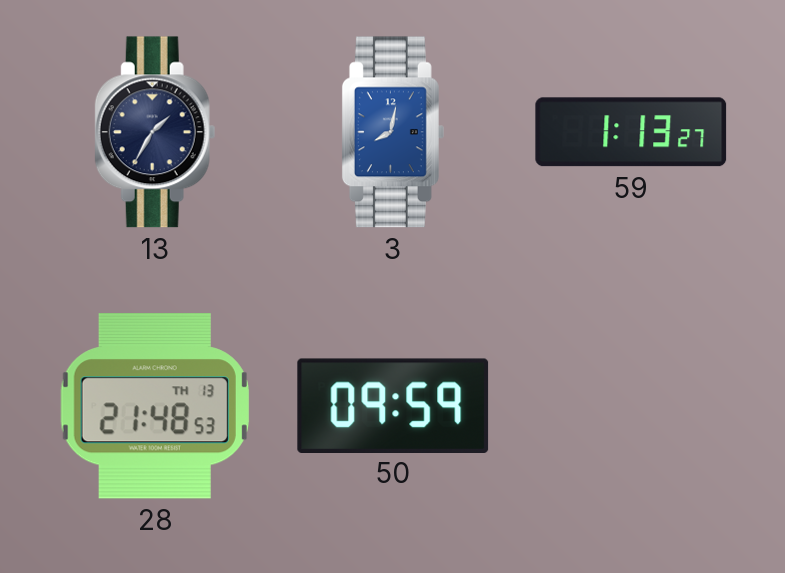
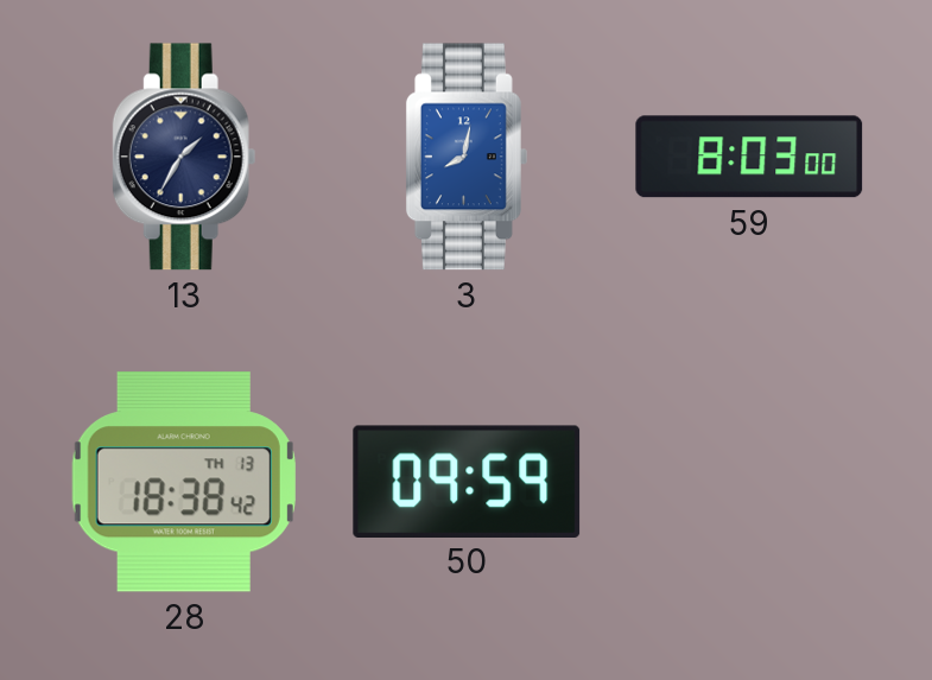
59: 1:13 -> 8:03
28: 21:48 -> 18:38
